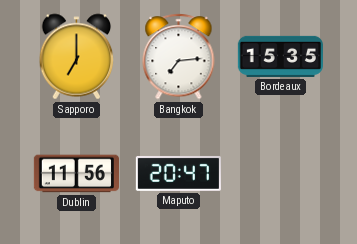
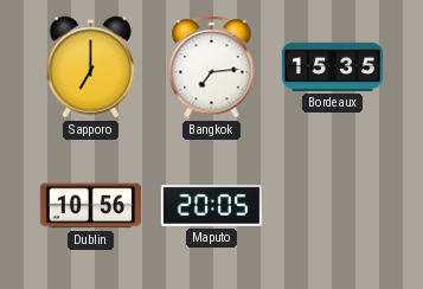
Dublin: 11:56 -> 10:56
Maputo: 20:47 -> 20:05
